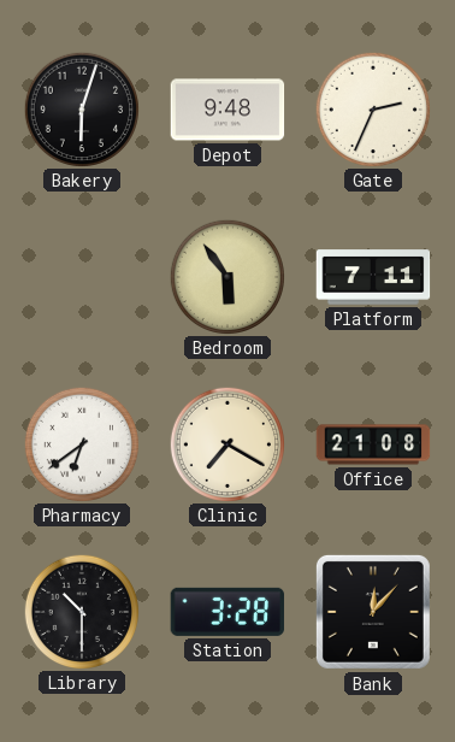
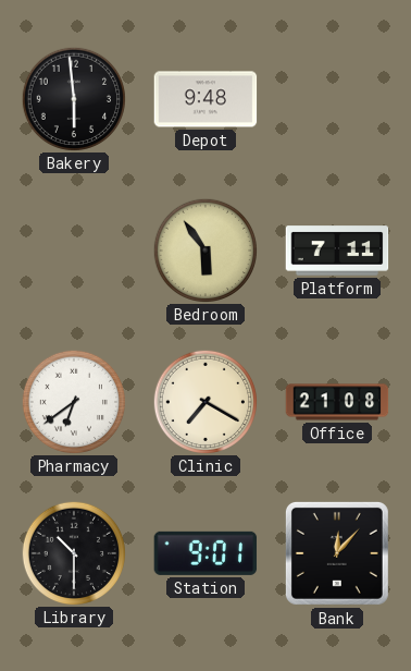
Bakery: 6:03 -> 5:59
Gate: 2:34 -> none
Station: 3:28 -> 9:01
